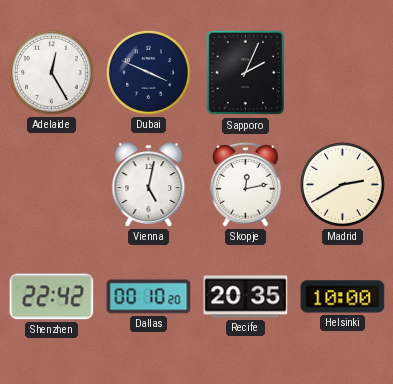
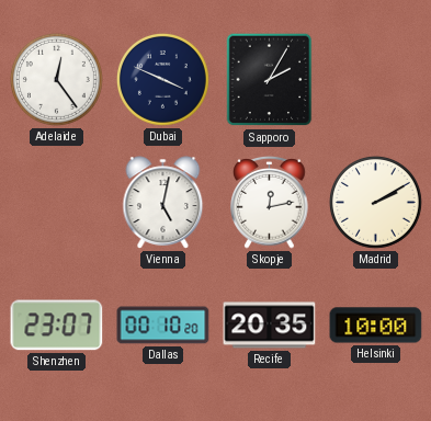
Adelaide: 12:25 -> 12:24
Sapporo: 2:04 -> 2:05
Madrid: 2:40 -> 2:10
Shenzhen: 22:42 -> 23:07
